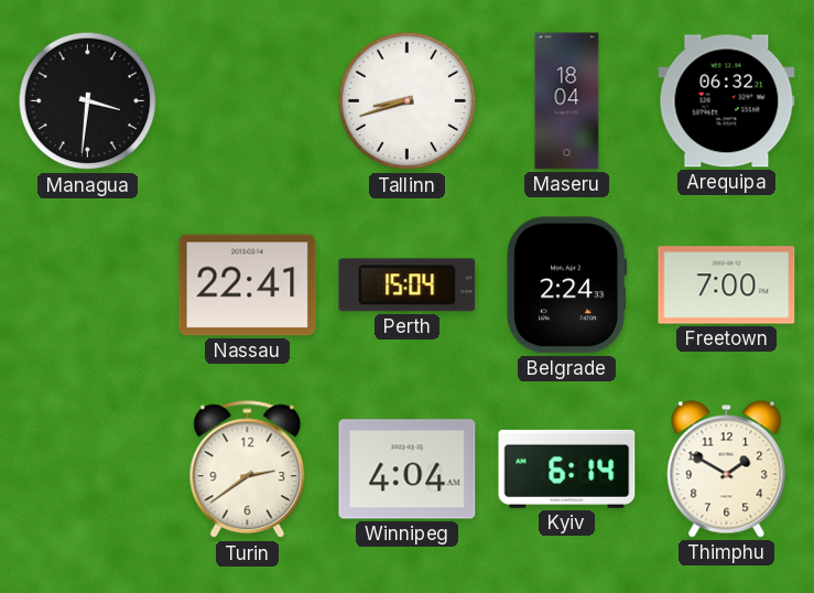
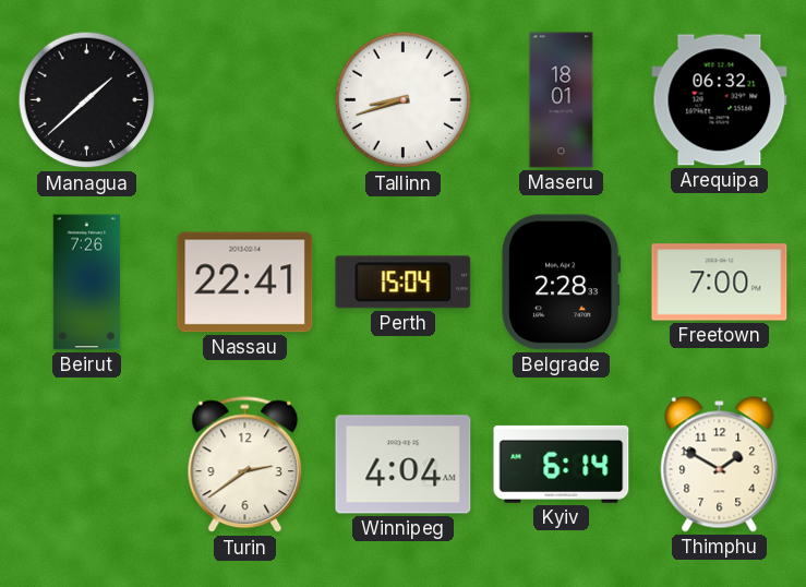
Managua: 3:31 -> 1:38
Maseru: 18:04 -> 18:01
Beirut: none -> 7:26
Belgrade: 2:24 -> 2:28
